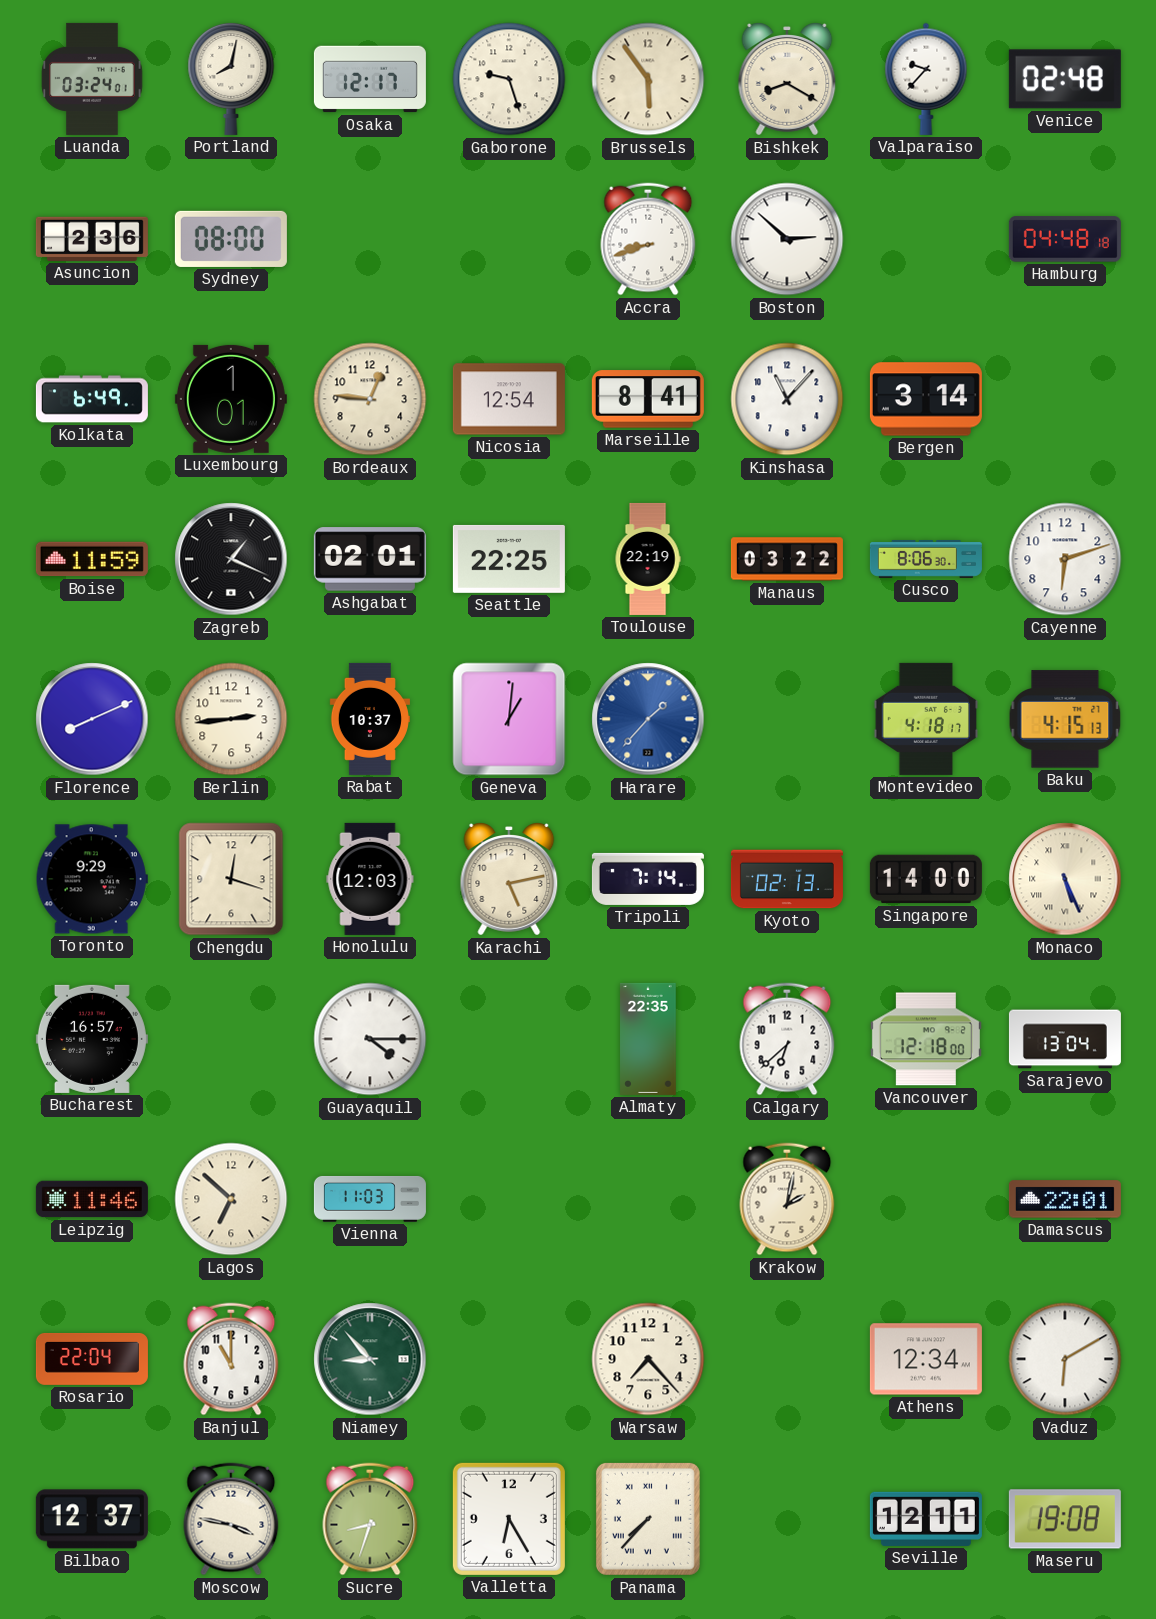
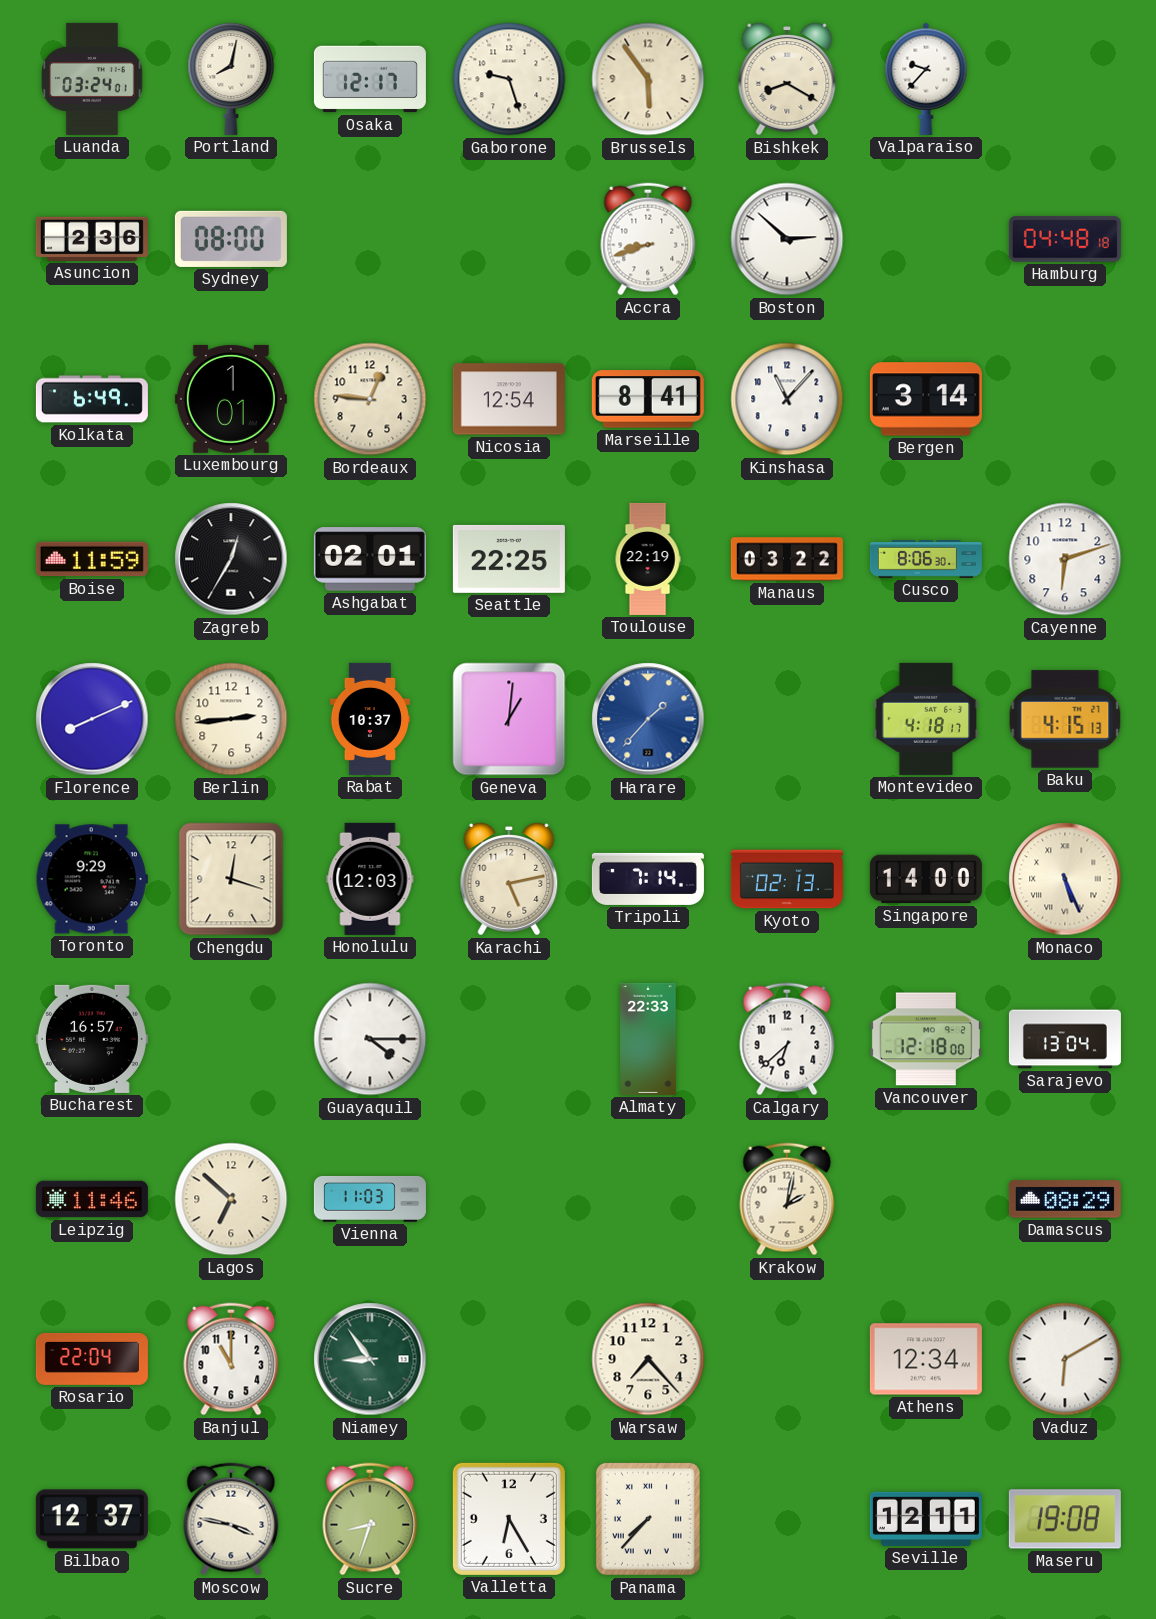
Venice: 02:48 -> none
Zagreb: 1:19 -> 12:35
Almaty: 22:35 -> 22:33
Damascus: 22:01 -> 08:29
Niamey: 8:53 -> 8:54
